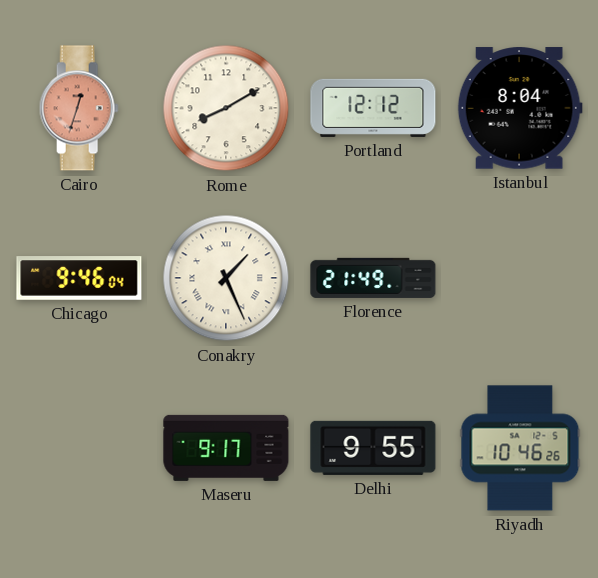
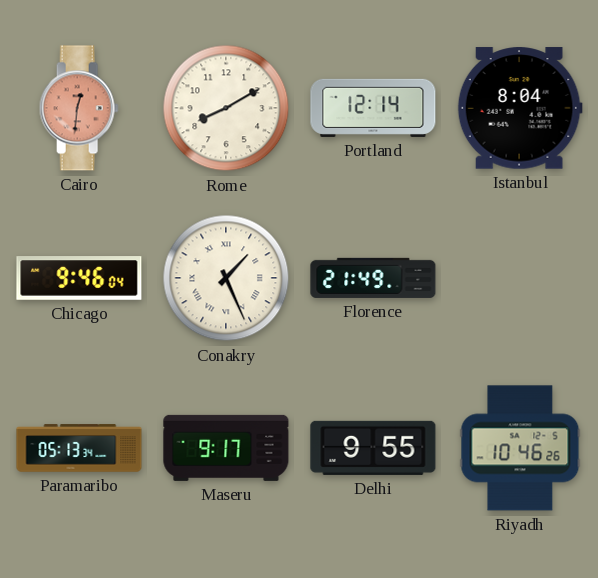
Cairo: 12:33 -> 12:31
Portland: 12:12 -> 12:14
Paramaribo: none -> 05:13
